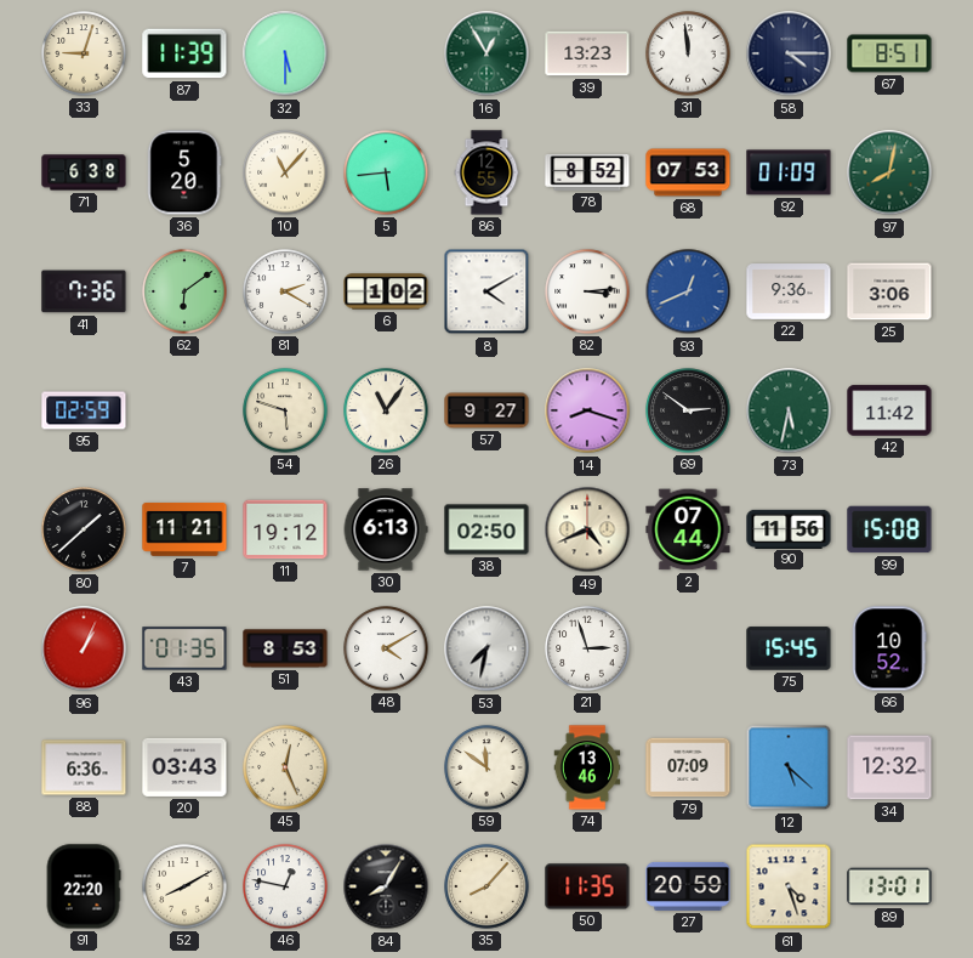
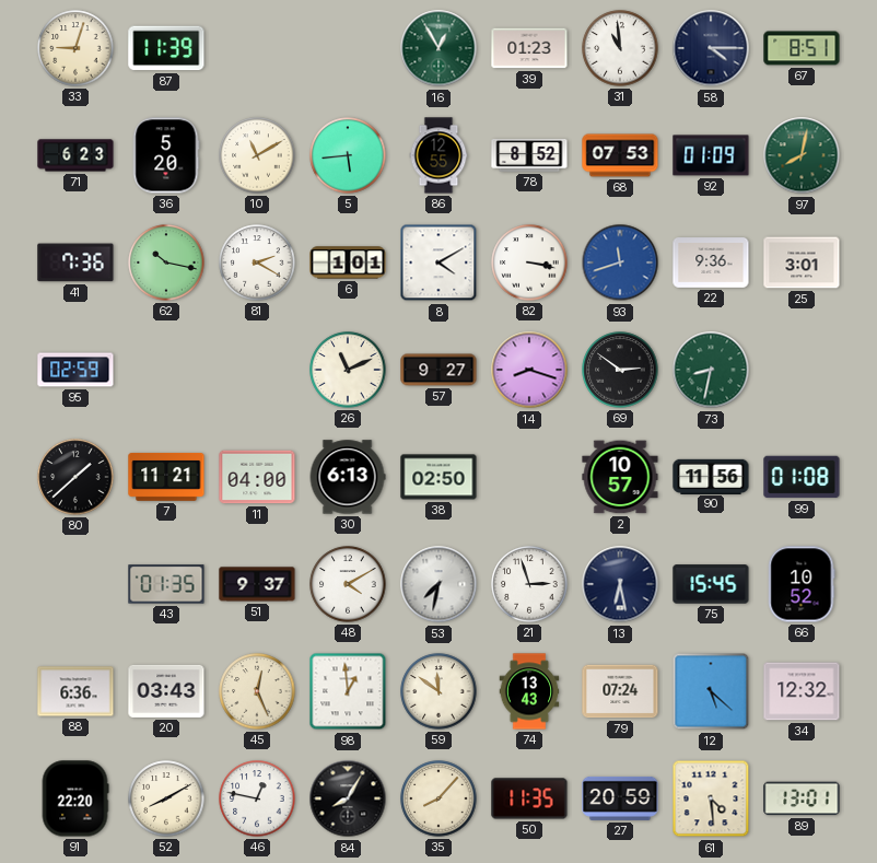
32: 5:30 -> none
39: 13:23 -> 01:23
31: 11:59 -> 10:59
71: 6:38 -> 6:23
10: 11:07 -> 11:10
62: 6:09 -> 10:17
6: 1:02 -> 1:01
82: 3:14 -> 3:17
93: 12:41 -> 11:42
25: 3:06 -> 3:01
54: 5:48 -> none
26: 11:06 -> 11:11
73: 5:32 -> 8:32
42: 11:42 -> none
11: 19:12 -> 04:00
49: 4:41 -> none
2: 07:44 -> 10:57
99: 15:08 -> 01:08
96: 1:04 -> none
51: 8:53 -> 9:37
13: none -> 6:28
98: none -> 12:59
74: 13:46 -> 13:43
79: 07:09 -> 07:24
61: 4:27 -> 4:29
